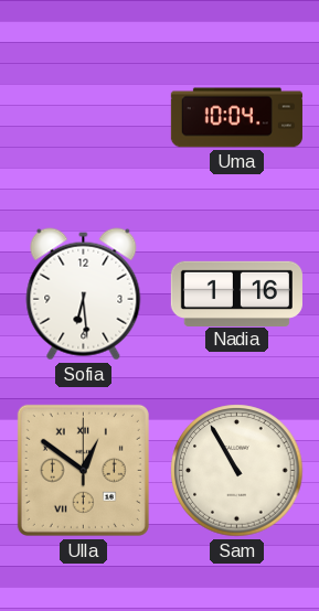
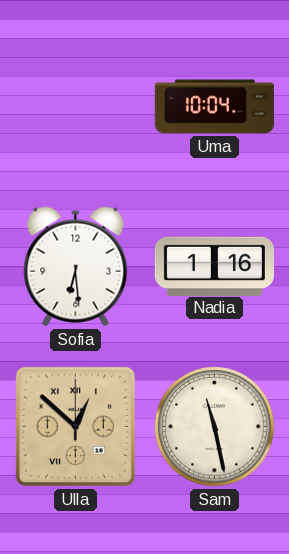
Ulla: 12:51 -> 12:52
Sam: 10:55 -> 11:28
